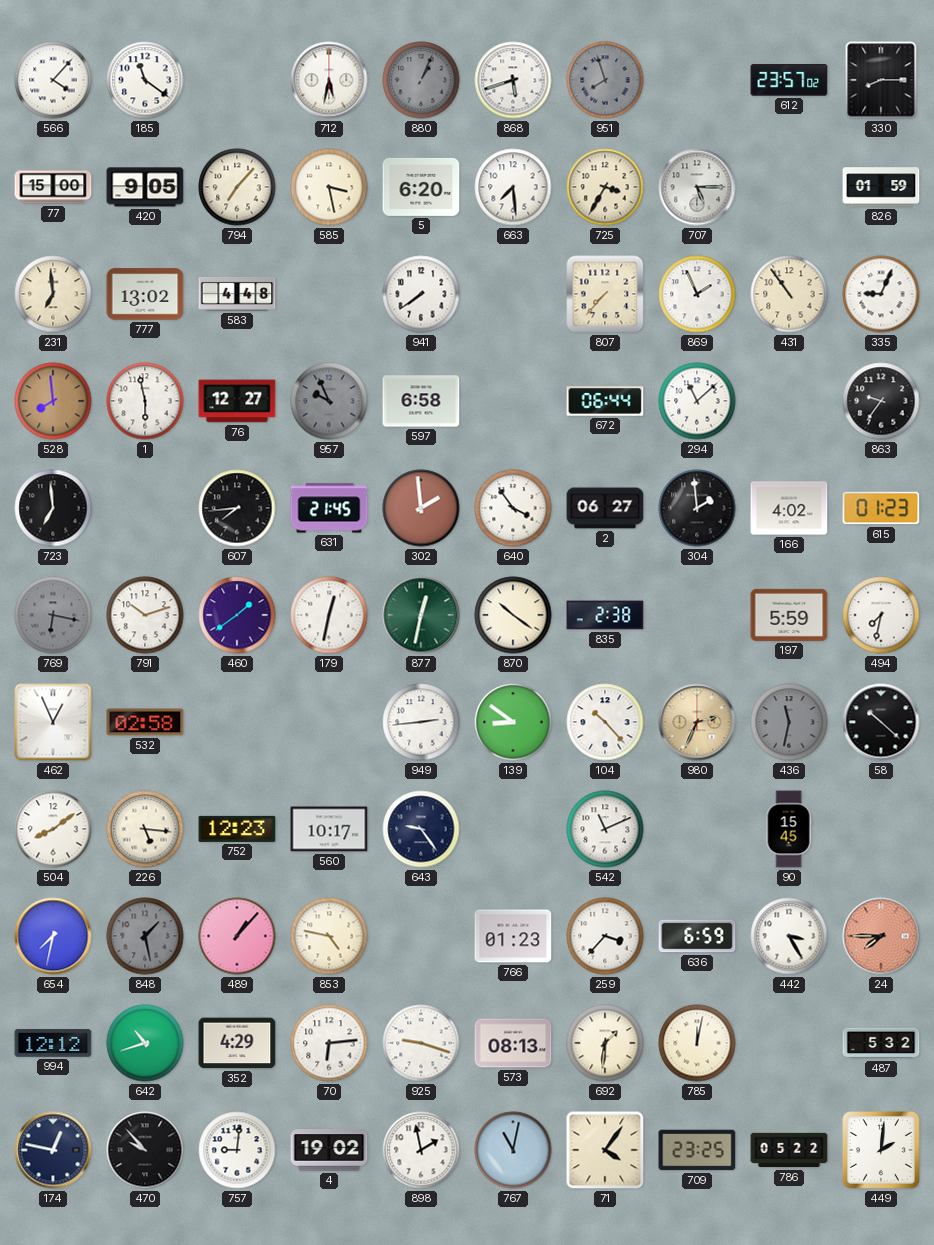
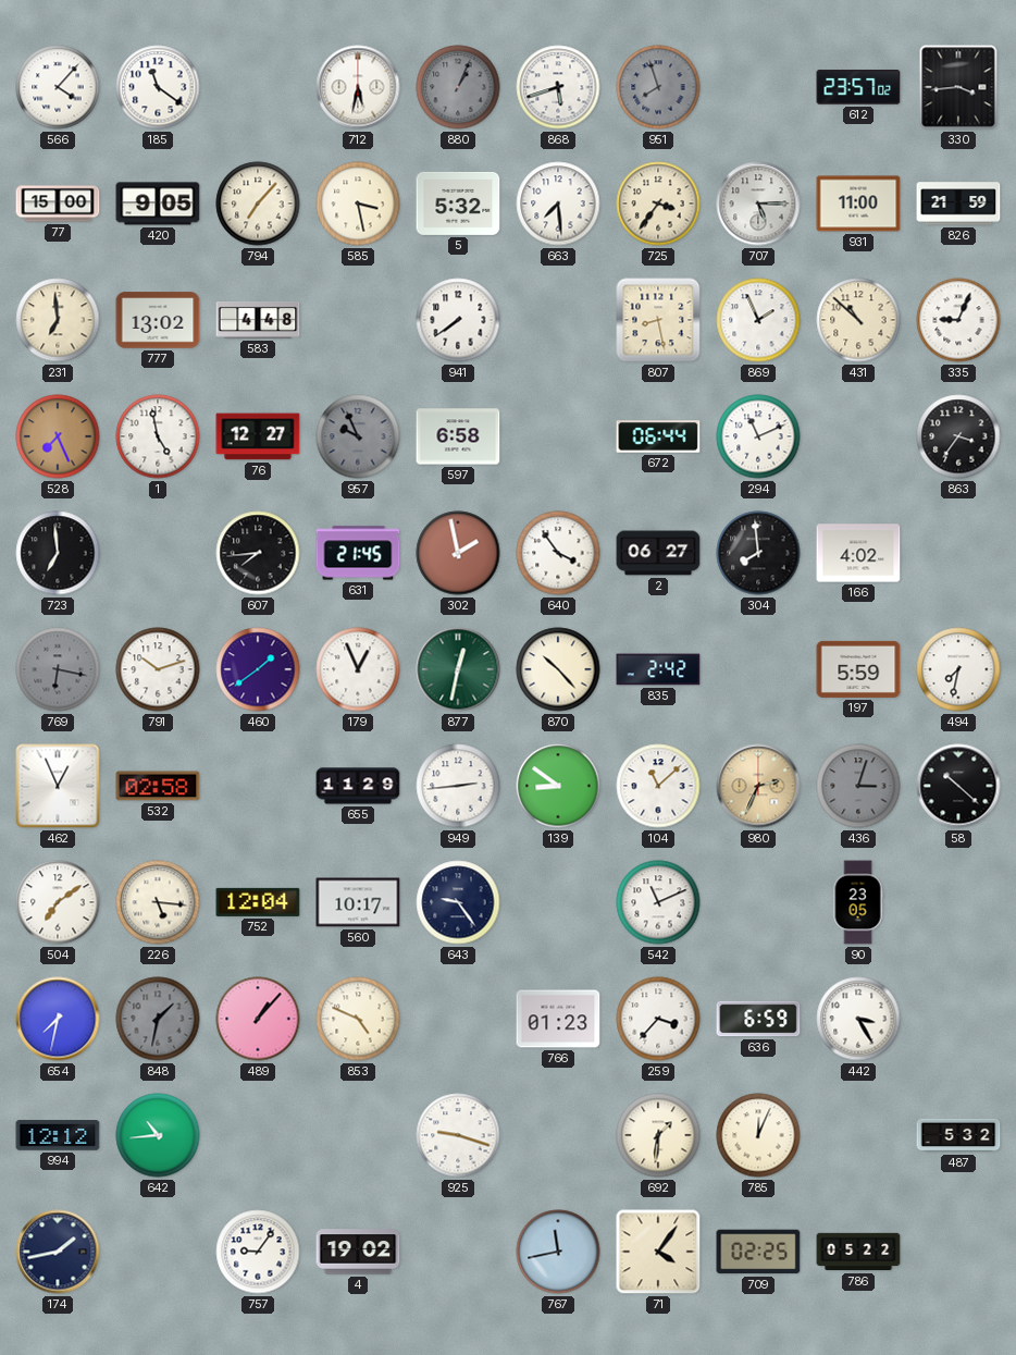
330: 8:15 -> 3:44
5: 6:20 -> 5:32
725: 3:35 -> 3:36
931: none -> 11:00
826: 01:59 -> 21:59
807: 7:37 -> 8:28
431: 10:54 -> 10:52
528: 7:59 -> 7:26
1: 5:58 -> 4:58
294: 11:08 -> 11:11
863: 9:36 -> 3:36
302: 1:59 -> 1:58
304: 1:59 -> 7:59
615: 01:23 -> none
179: 12:32 -> 12:56
870: 10:21 -> 10:23
835: 2:38 -> 2:42
655: none -> 11:29
104: 10:23 -> 11:08
436: 11:32 -> 3:03
504: 8:09 -> 7:09
752: 12:23 -> 12:04
90: 15:45 -> 23:05
848: 1:28 -> 1:32
853: 4:47 -> 4:49
24: 7:45 -> none
642: 10:42 -> 10:44
352: 4:29 -> none
70: 6:14 -> none
573: 08:13 -> none
785: 12:02 -> 12:04
174: 12:47 -> 1:43
470: 9:53 -> none
757: 9:01 -> 9:06
898: 1:58 -> none
767: 11:02 -> 11:43
709: 23:25 -> 02:25
449: 2:01 -> none
